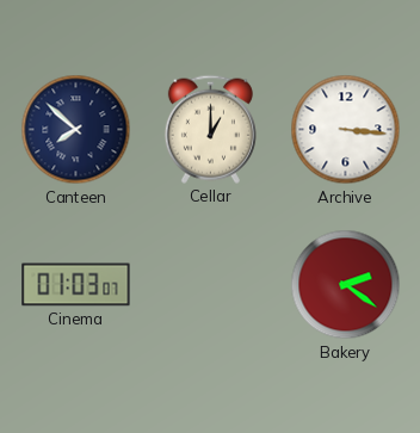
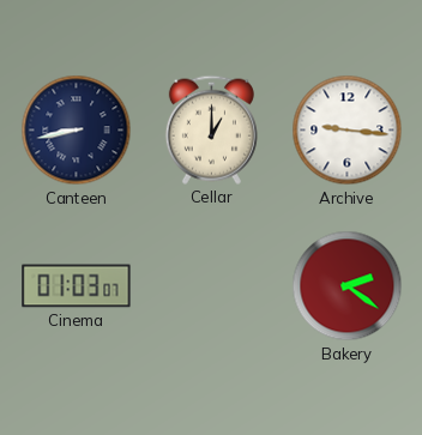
Canteen: 7:52 -> 8:43
Archive: 3:16 -> 9:16
